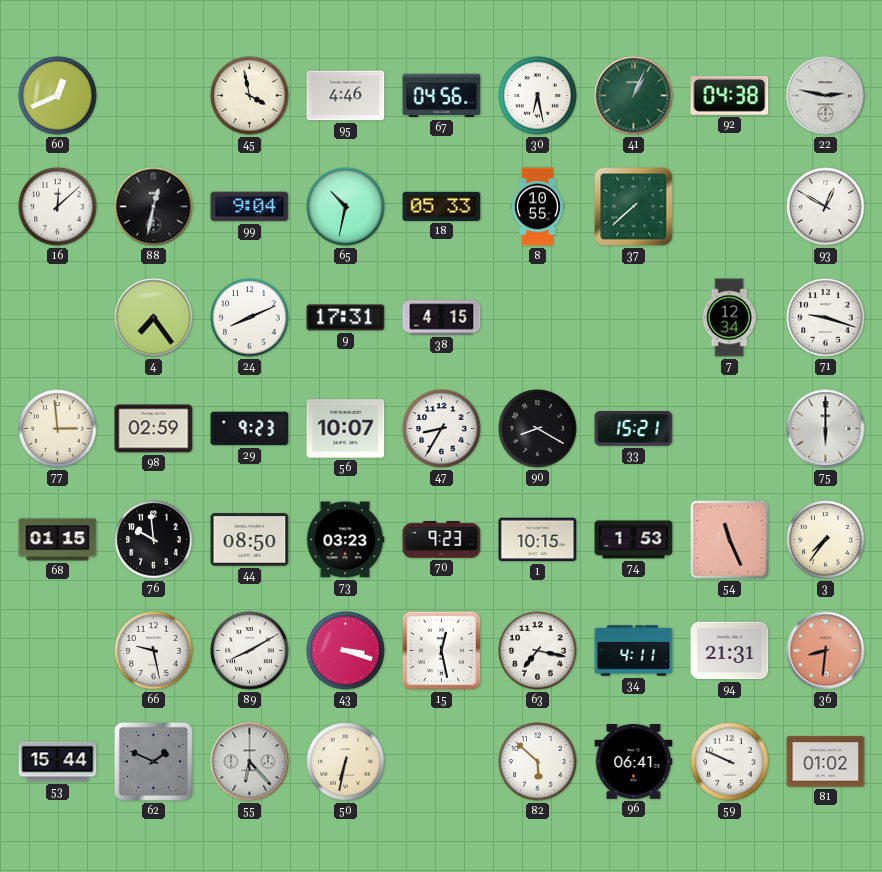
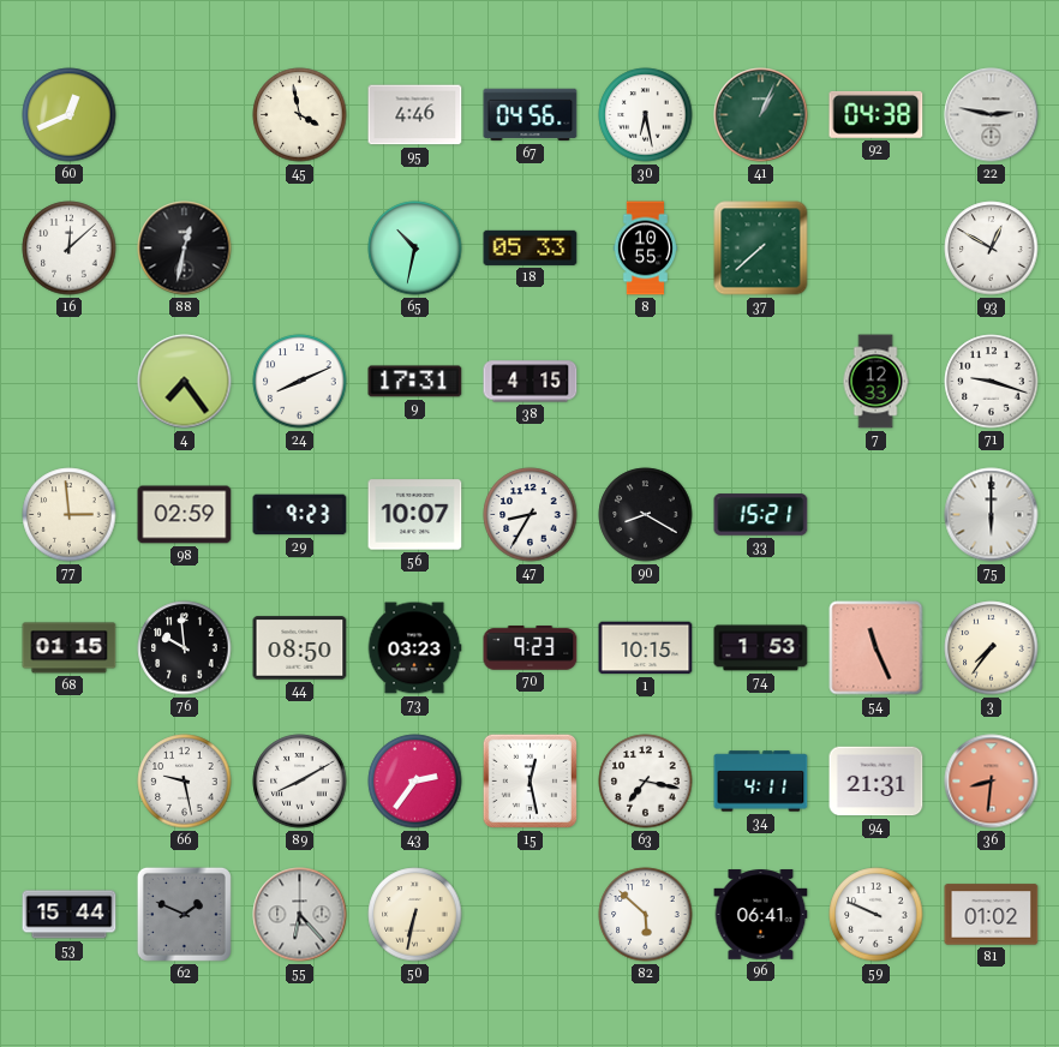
99: 9:04 -> none
7: 12:34 -> 12:33
43: 3:18 -> 2:36
